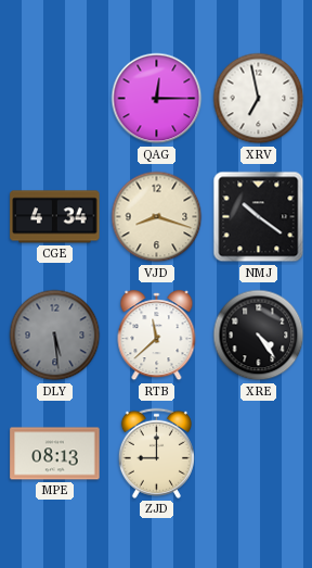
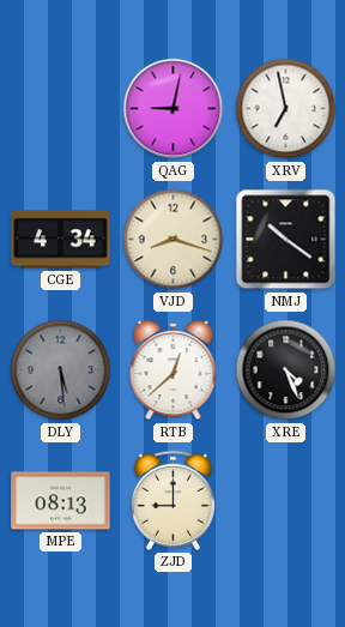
QAG: 12:15 -> 9:02
RTB: 11:38 -> 12:38
XRE: 4:24 -> 4:26
